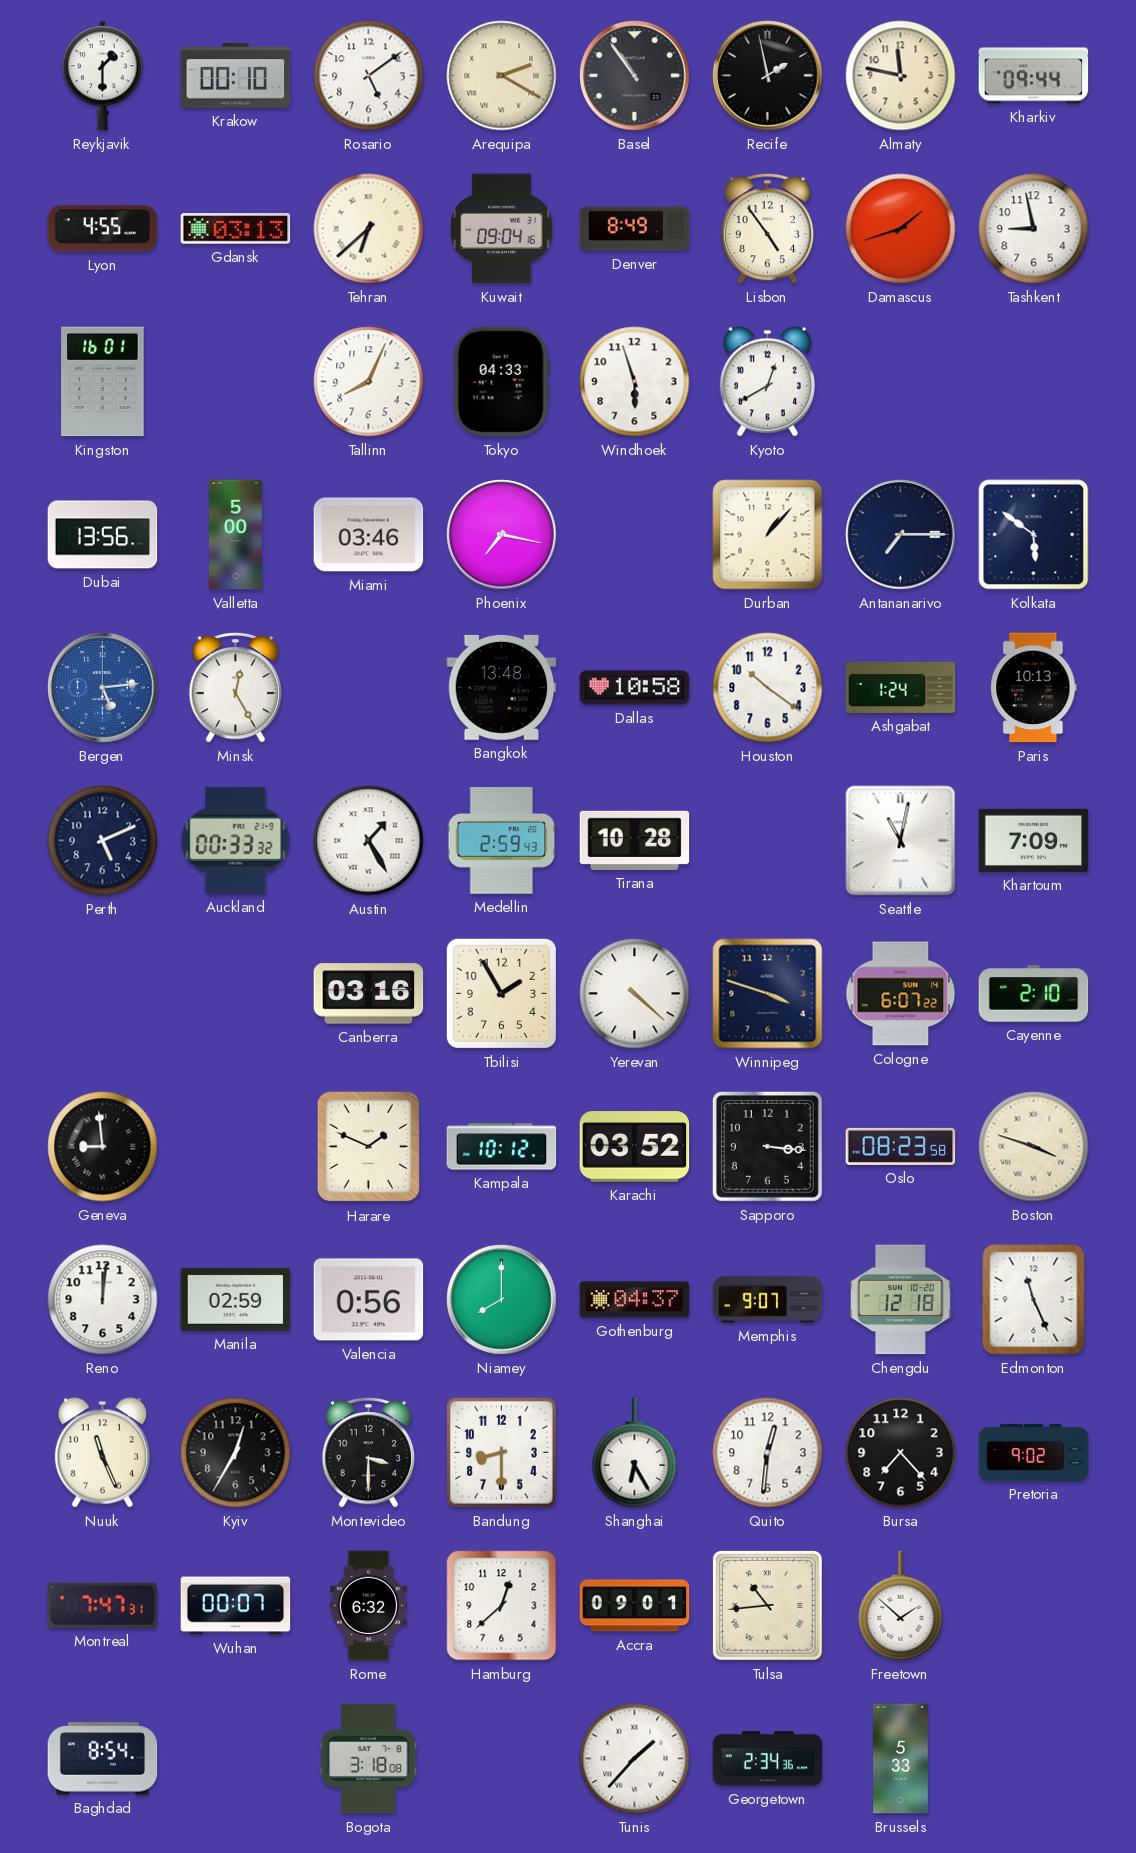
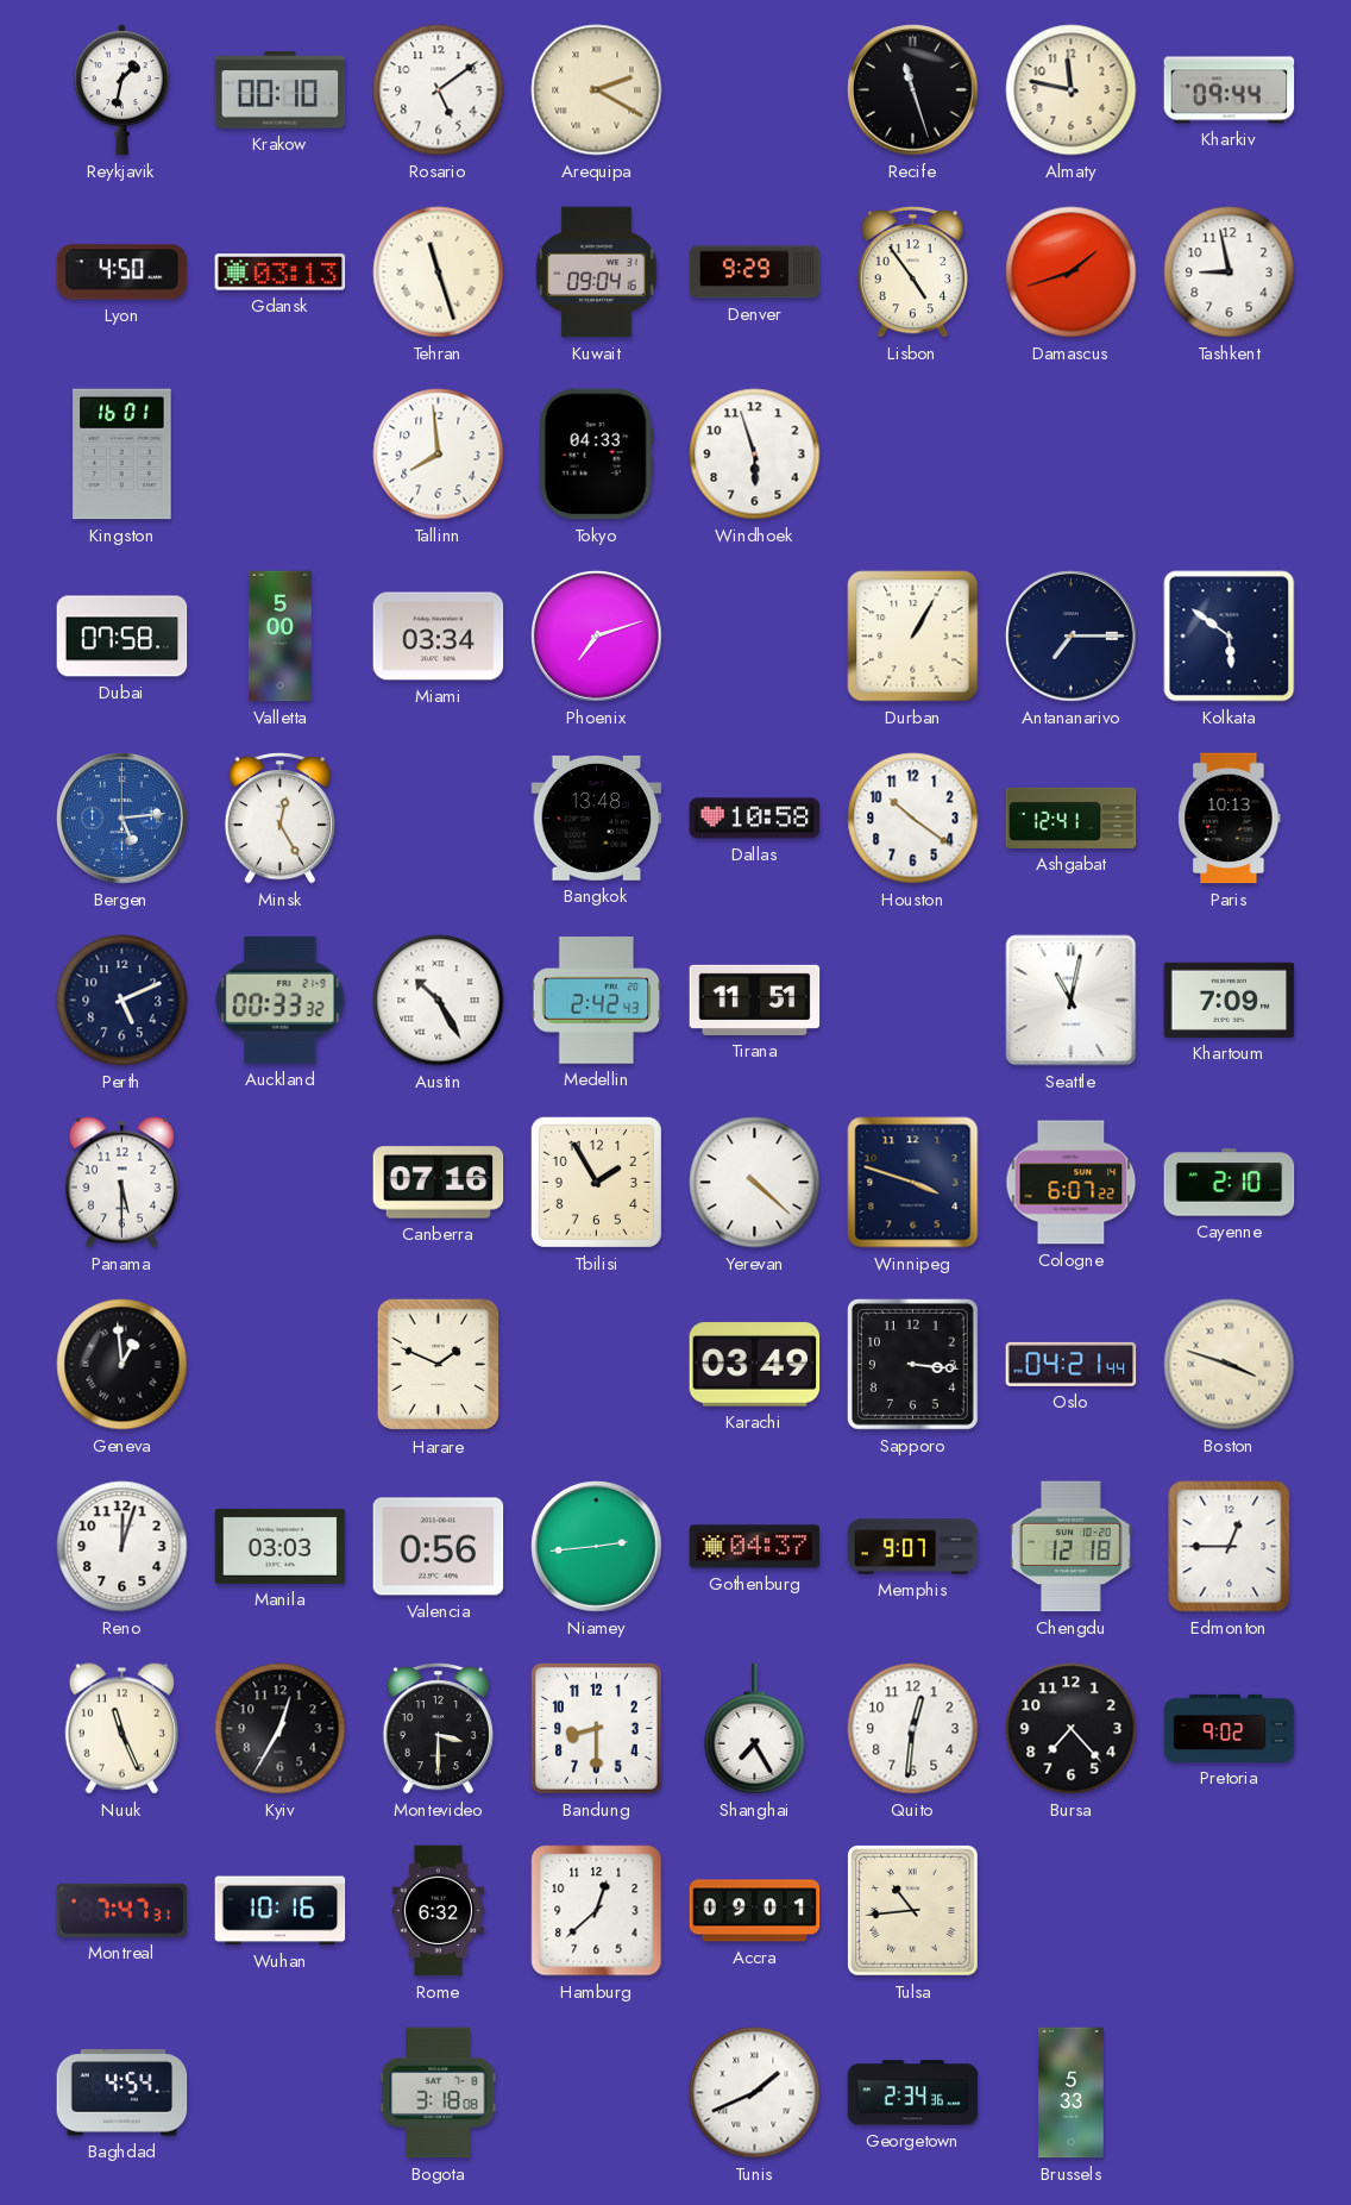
Reykjavik: 1:30 -> 1:32
Basel: 10:54 -> none
Recife: 1:58 -> 11:27
Lyon: 4:55 -> 4:50
Tehran: 6:38 -> 11:27
Denver: 8:49 -> 9:29
Tallinn: 8:04 -> 7:59
Kyoto: 12:40 -> none
Dubai: 13:56 -> 07:58
Miami: 03:46 -> 03:34
Phoenix: 7:17 -> 7:12
Durban: 1:07 -> 1:05
Ashgabat: 1:24 -> 12:41
Austin: 1:25 -> 10:25
Medellin: 2:59 -> 2:42
Tirana: 10:28 -> 11:51
Panama: none -> 5:30
Canberra: 03:16 -> 07:16
Geneva: 8:59 -> 12:59
Kampala: 10:12 -> none
Karachi: 03:52 -> 03:49
Oslo: 08:23 -> 04:21
Reno: 12:01 -> 12:03
Manila: 02:59 -> 03:03
Niamey: 8:00 -> 2:44
Edmonton: 11:26 -> 12:45
Shanghai: 6:25 -> 7:25
Wuhan: 00:07 -> 10:16
Freetown: 1:52 -> none
Baghdad: 8:54 -> 4:54
Tunis: 1:37 -> 1:41
